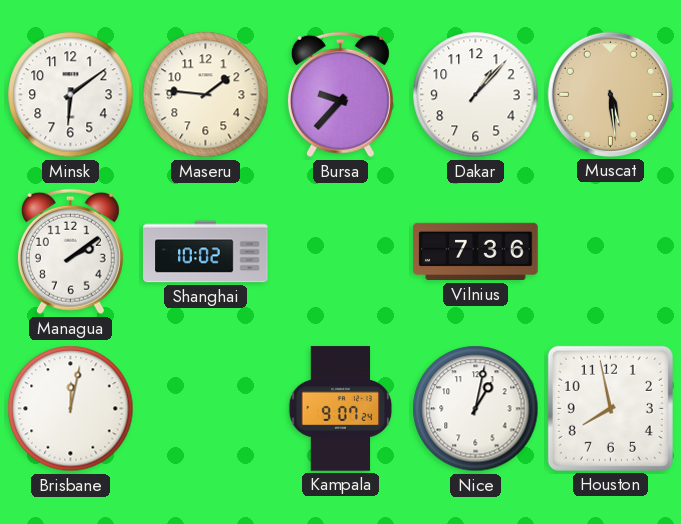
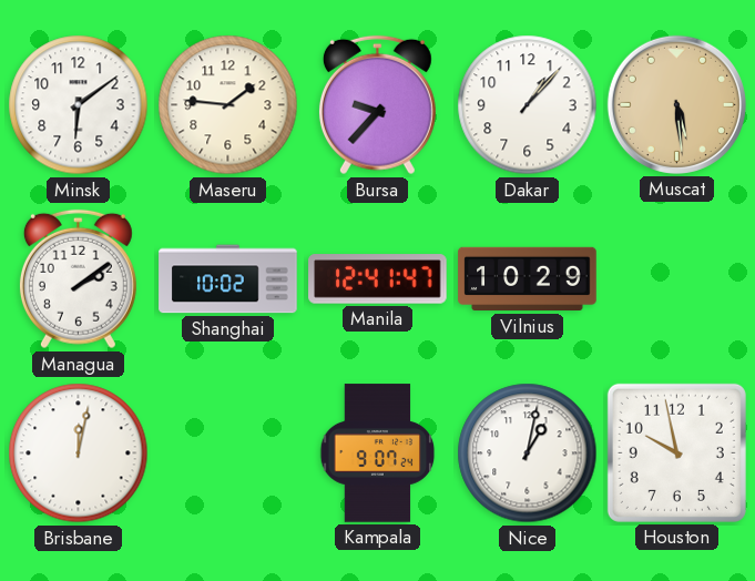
Manila: none -> 12:41
Vilnius: 7:36 -> 10:29
Houston: 7:58 -> 9:58
